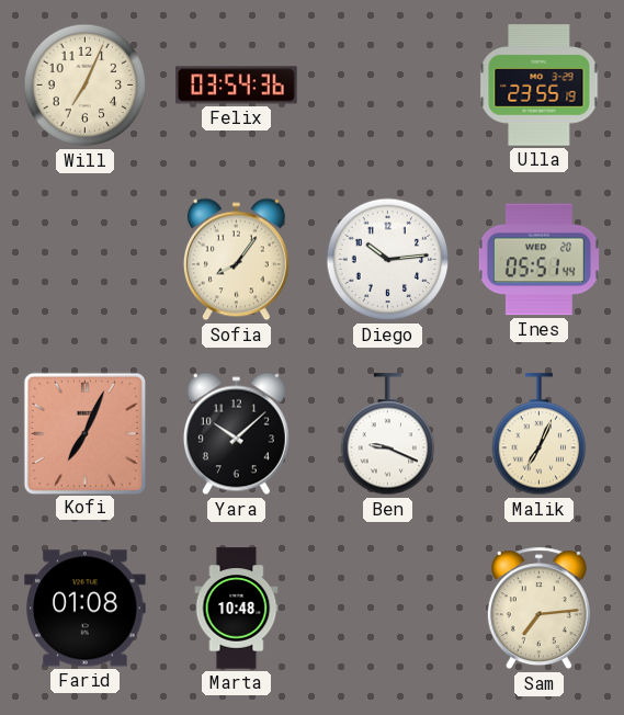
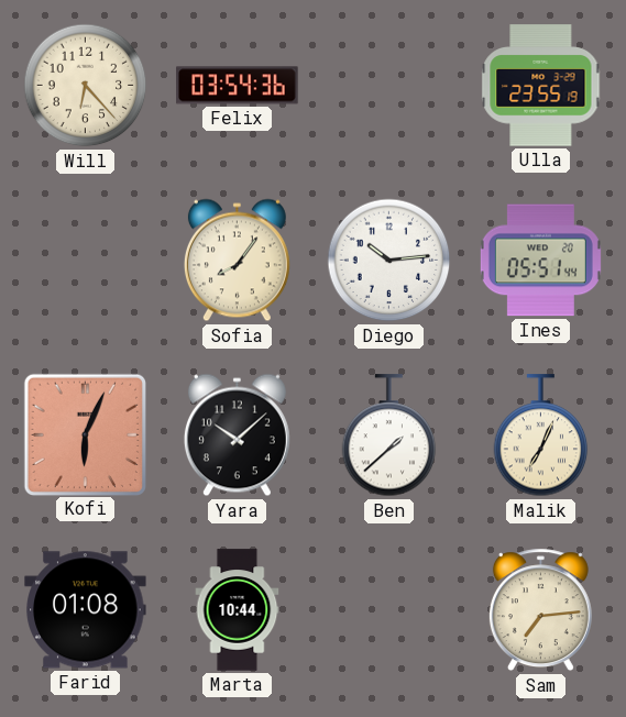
Will: 7:04 -> 6:23
Kofi: 7:04 -> 6:04
Ben: 9:19 -> 1:38
Marta: 10:48 -> 10:44
